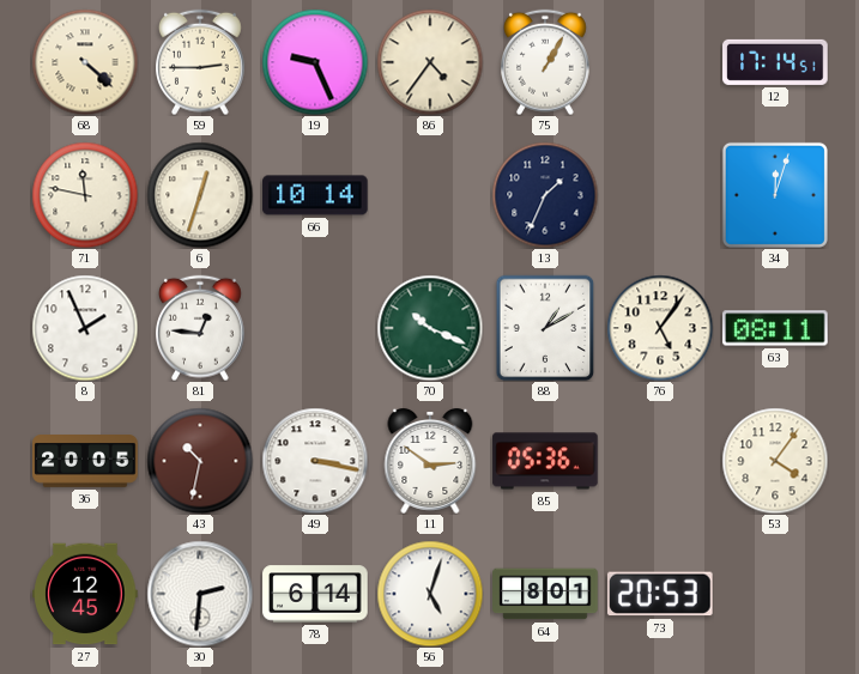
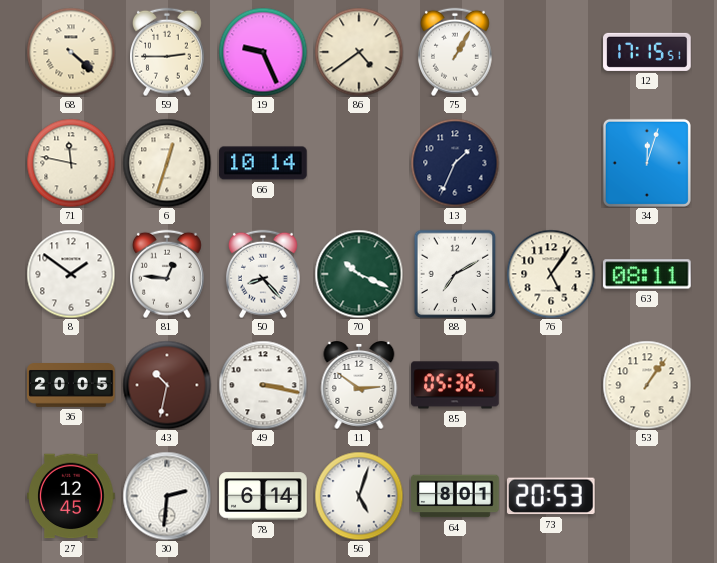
86: 4:36 -> 4:39
12: 17:14 -> 17:15
8: 1:56 -> 1:51
50: none -> 8:23
88: 1:10 -> 7:10
53: 4:06 -> 1:06
